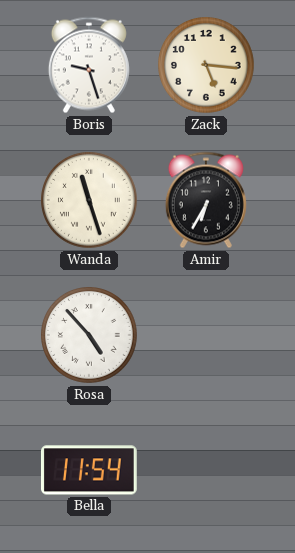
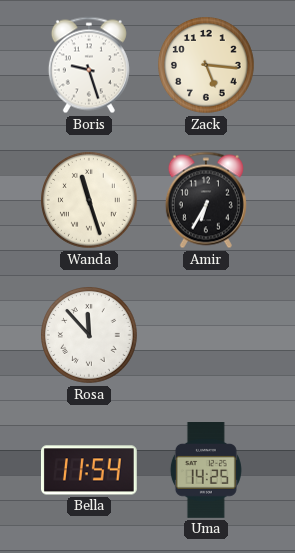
Rosa: 4:53 -> 11:53
Uma: none -> 14:25
